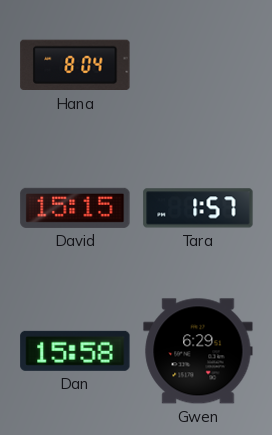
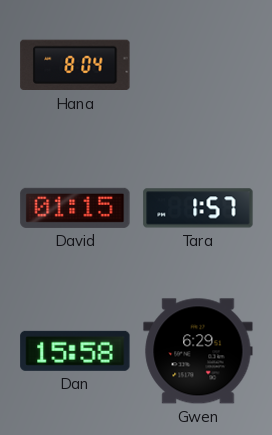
David: 15:15 -> 01:15
